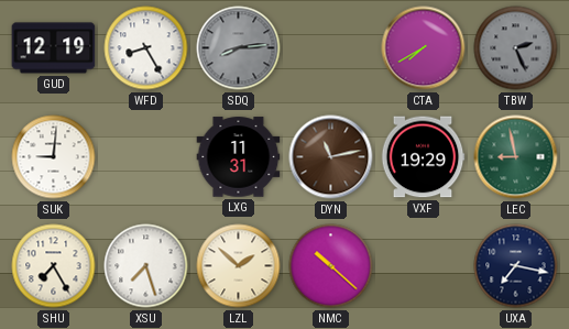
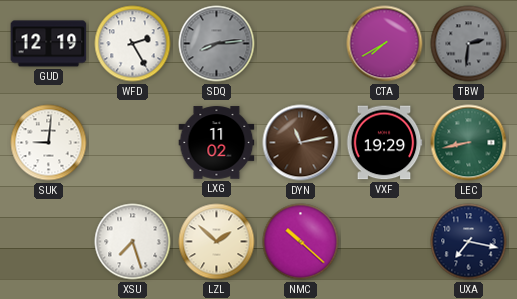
WFD: 8:25 -> 2:25
TBW: 2:26 -> 2:31
LXG: 11:31 -> 11:02
LEC: 8:58 -> 8:43
SHU: 7:25 -> none
